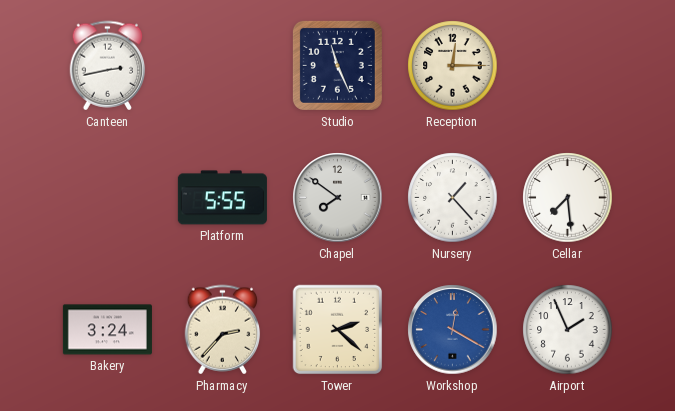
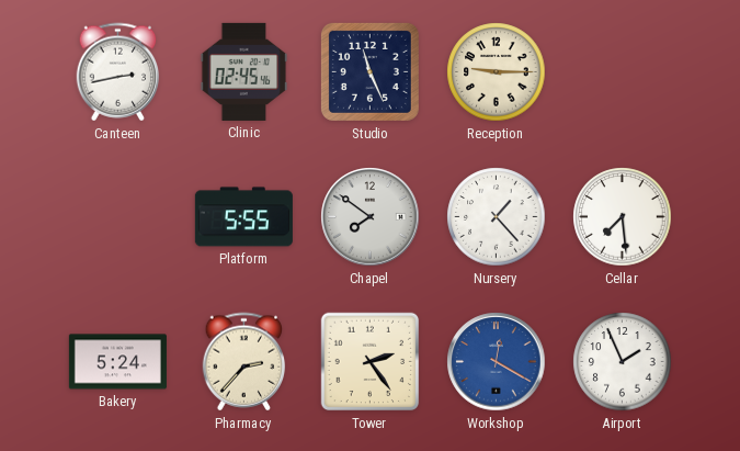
Clinic: none -> 02:45
Reception: 12:15 -> 9:15
Bakery: 3:24 -> 5:24
Tower: 2:22 -> 2:24
